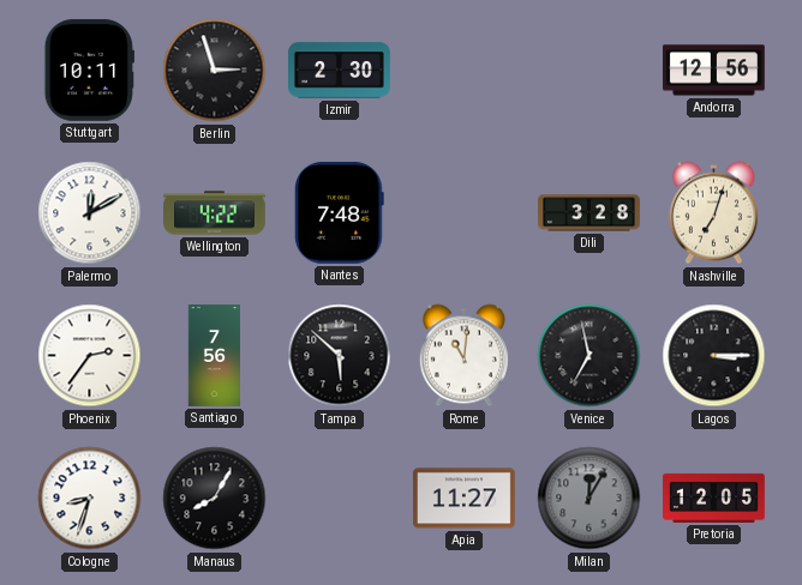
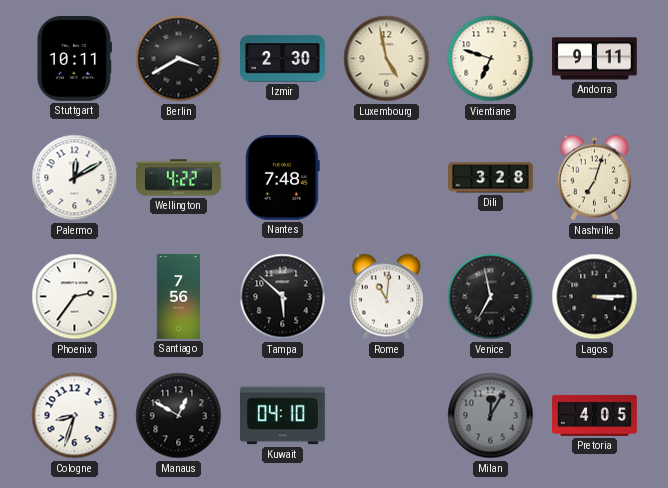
Berlin: 2:57 -> 3:40
Luxembourg: none -> 4:58
Vientiane: none -> 6:48
Andorra: 12:56 -> 9:11
Manaus: 8:05 -> 12:50
Kuwait: none -> 04:10
Apia: 11:27 -> none
Pretoria: 12:05 -> 4:05
